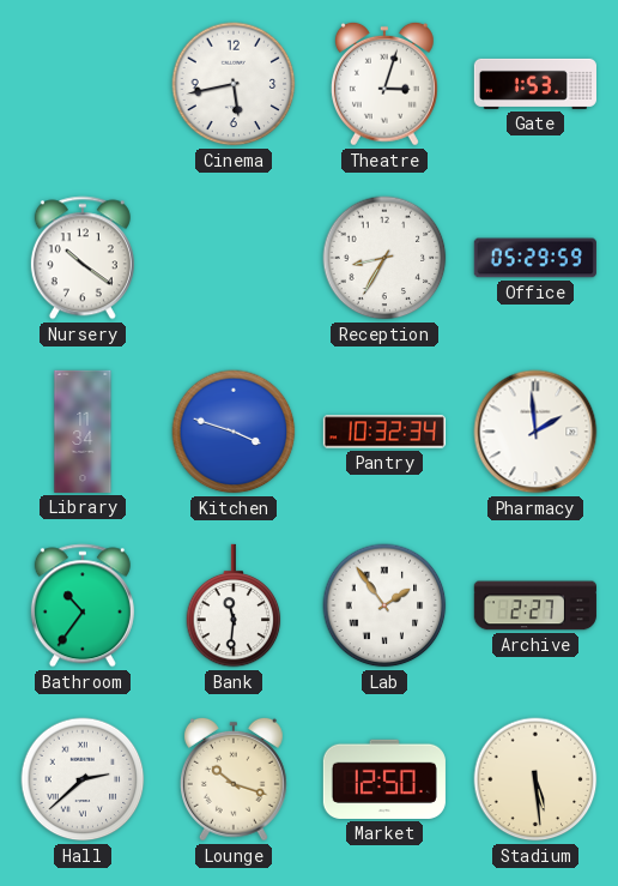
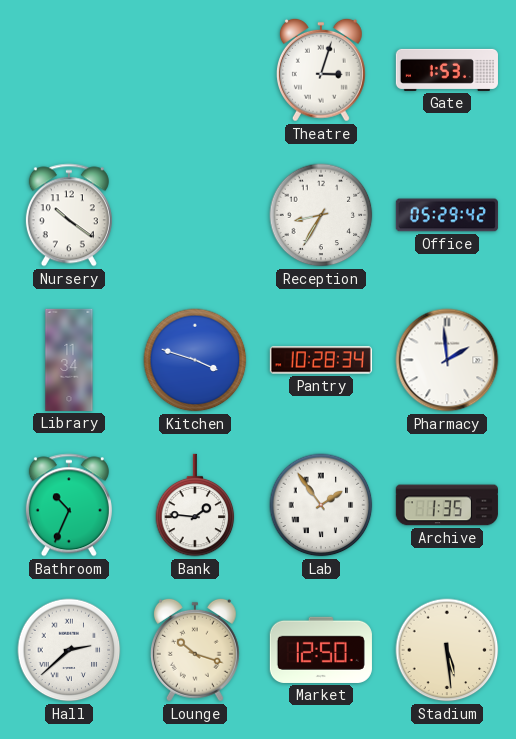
Cinema: 5:43 -> none
Office: 05:29:59 -> 05:29:42
Pantry: 10:32 -> 10:28
Bathroom: 10:36 -> 10:34
Bank: 11:31 -> 1:46
Archive: 2:27 -> 1:35
